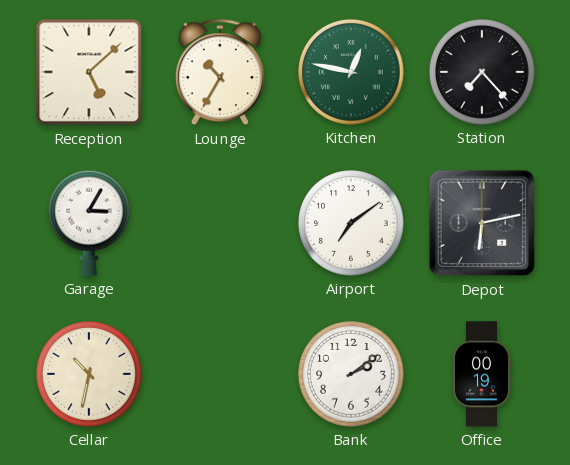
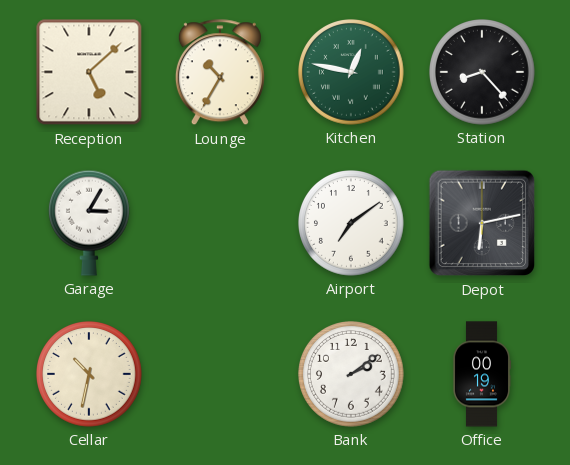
Station: 7:23 -> 8:23
